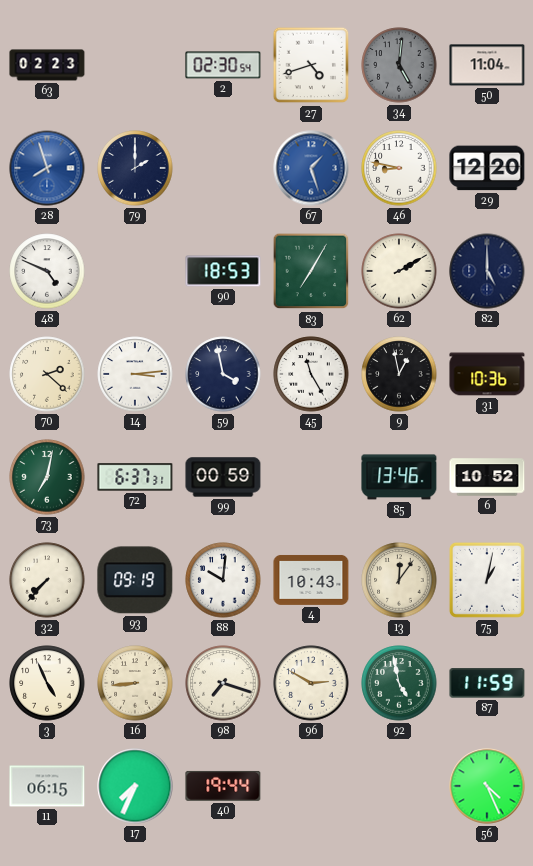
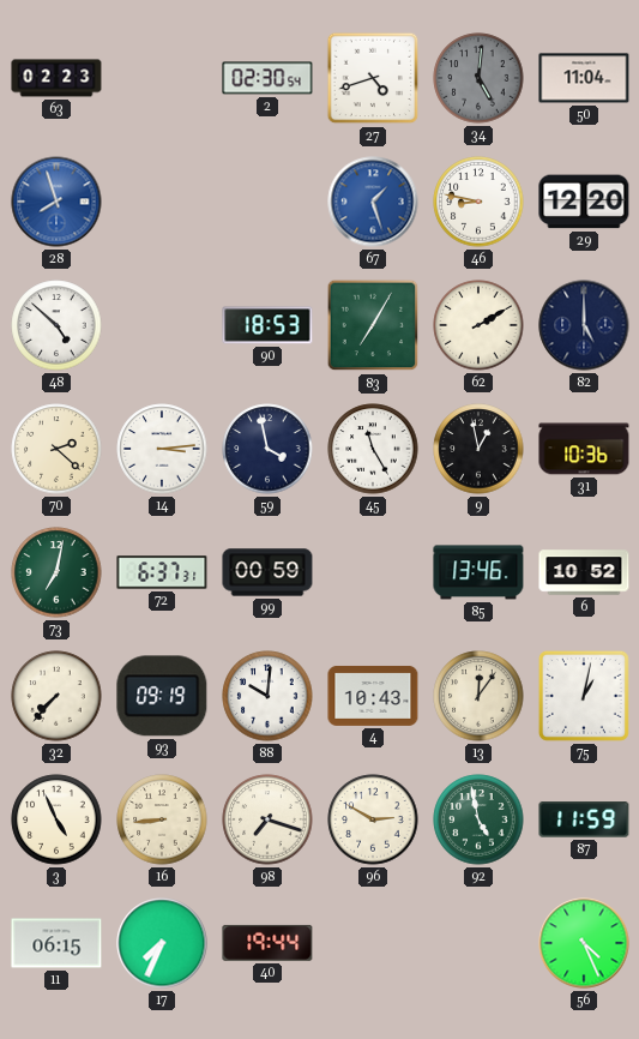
79: 2:00 -> none
48: 4:49 -> 4:52
